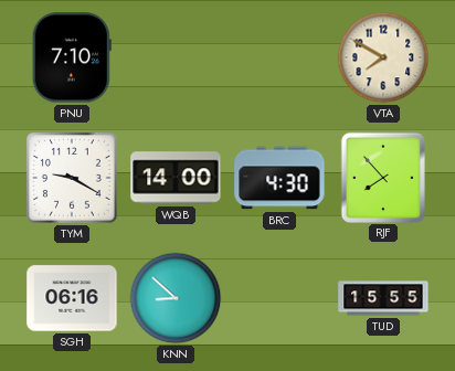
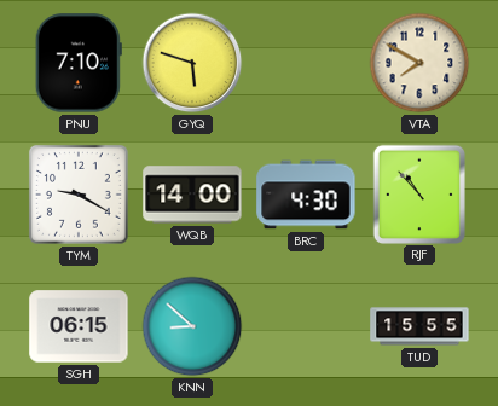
GYQ: none -> 5:48
RJF: 7:53 -> 10:53
SGH: 06:16 -> 06:15
